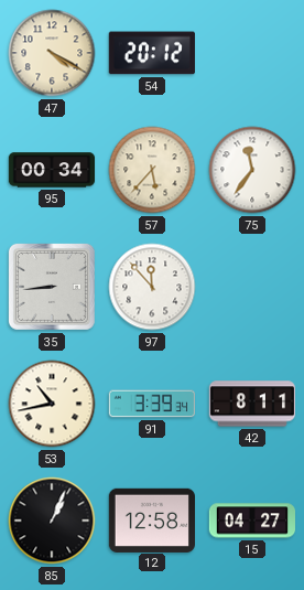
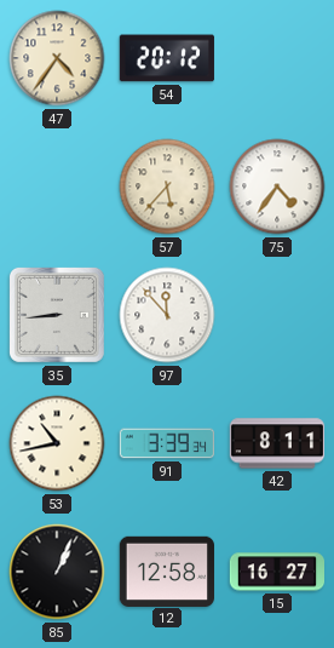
47: 4:20 -> 4:36
95: 00:34 -> none
75: 11:36 -> 4:36
15: 04:27 -> 16:27
